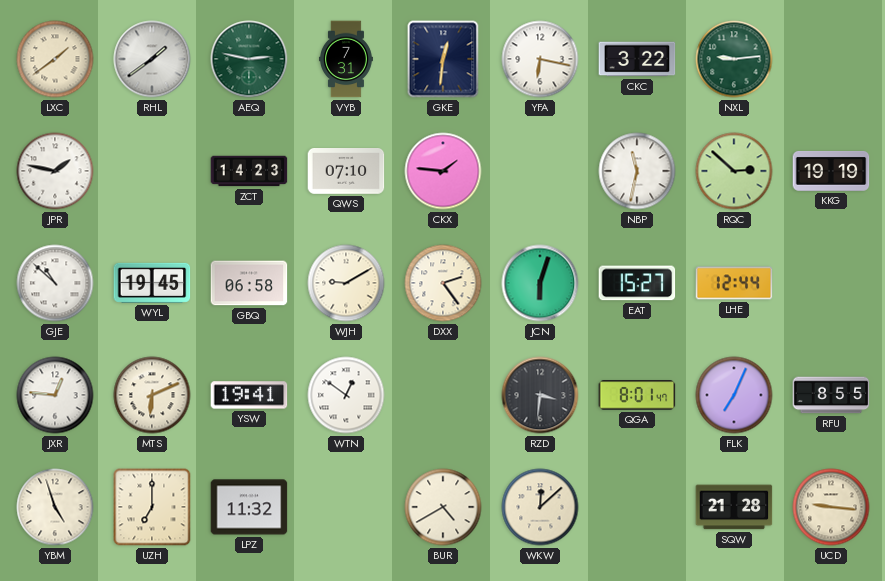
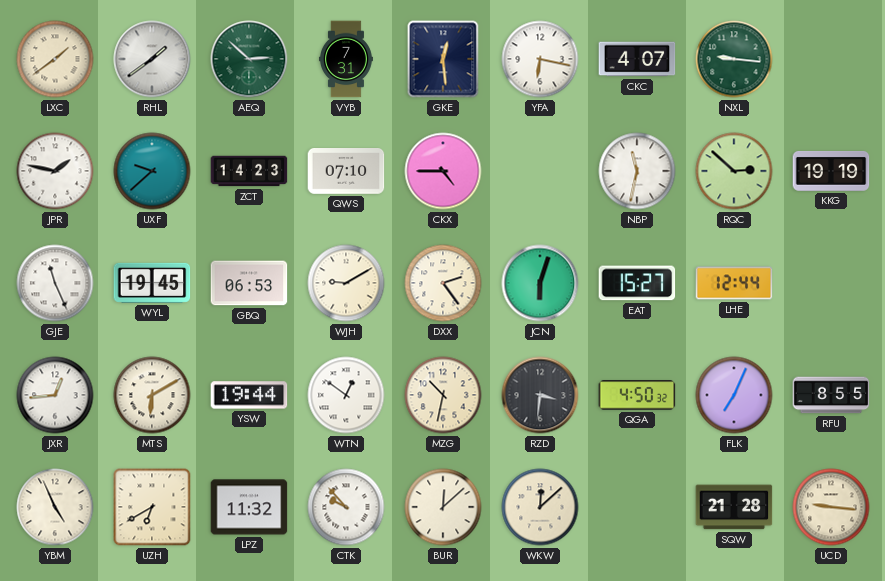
AEQ: 2:47 -> 2:52
GKE: 12:31 -> 12:29
CKC: 3:22 -> 4:07
NXL: 9:14 -> 9:16
UXF: none -> 9:38
CKX: 1:46 -> 4:45
GJE: 10:52 -> 11:26
GBQ: 06:58 -> 06:53
JXR: 12:46 -> 12:44
MTS: 6:11 -> 6:10
YSW: 19:41 -> 19:44
MZG: none -> 10:32
QGA: 8:01 -> 4:50
YBM: 4:57 -> 4:56
UZH: 7:00 -> 6:40
CTK: none -> 9:53
BUR: 4:40 -> 12:08
